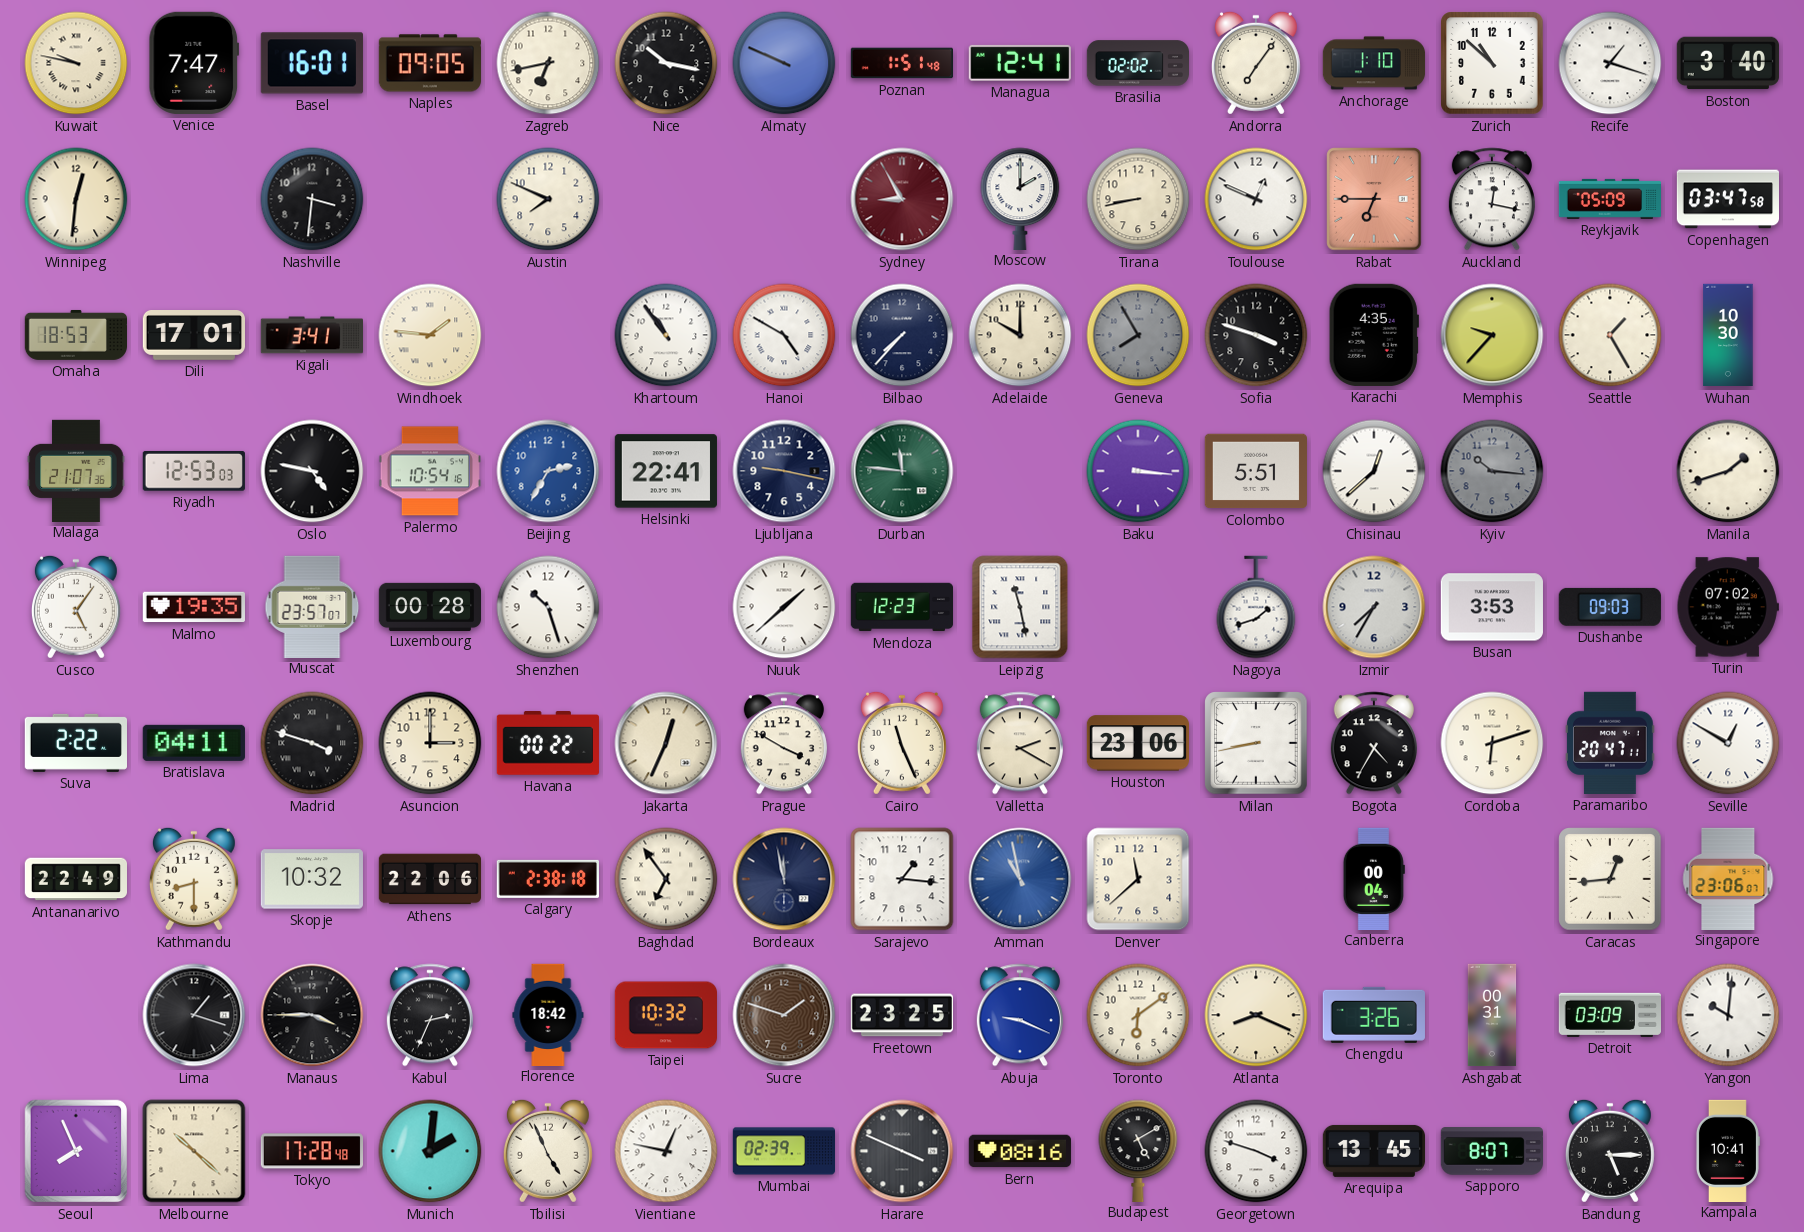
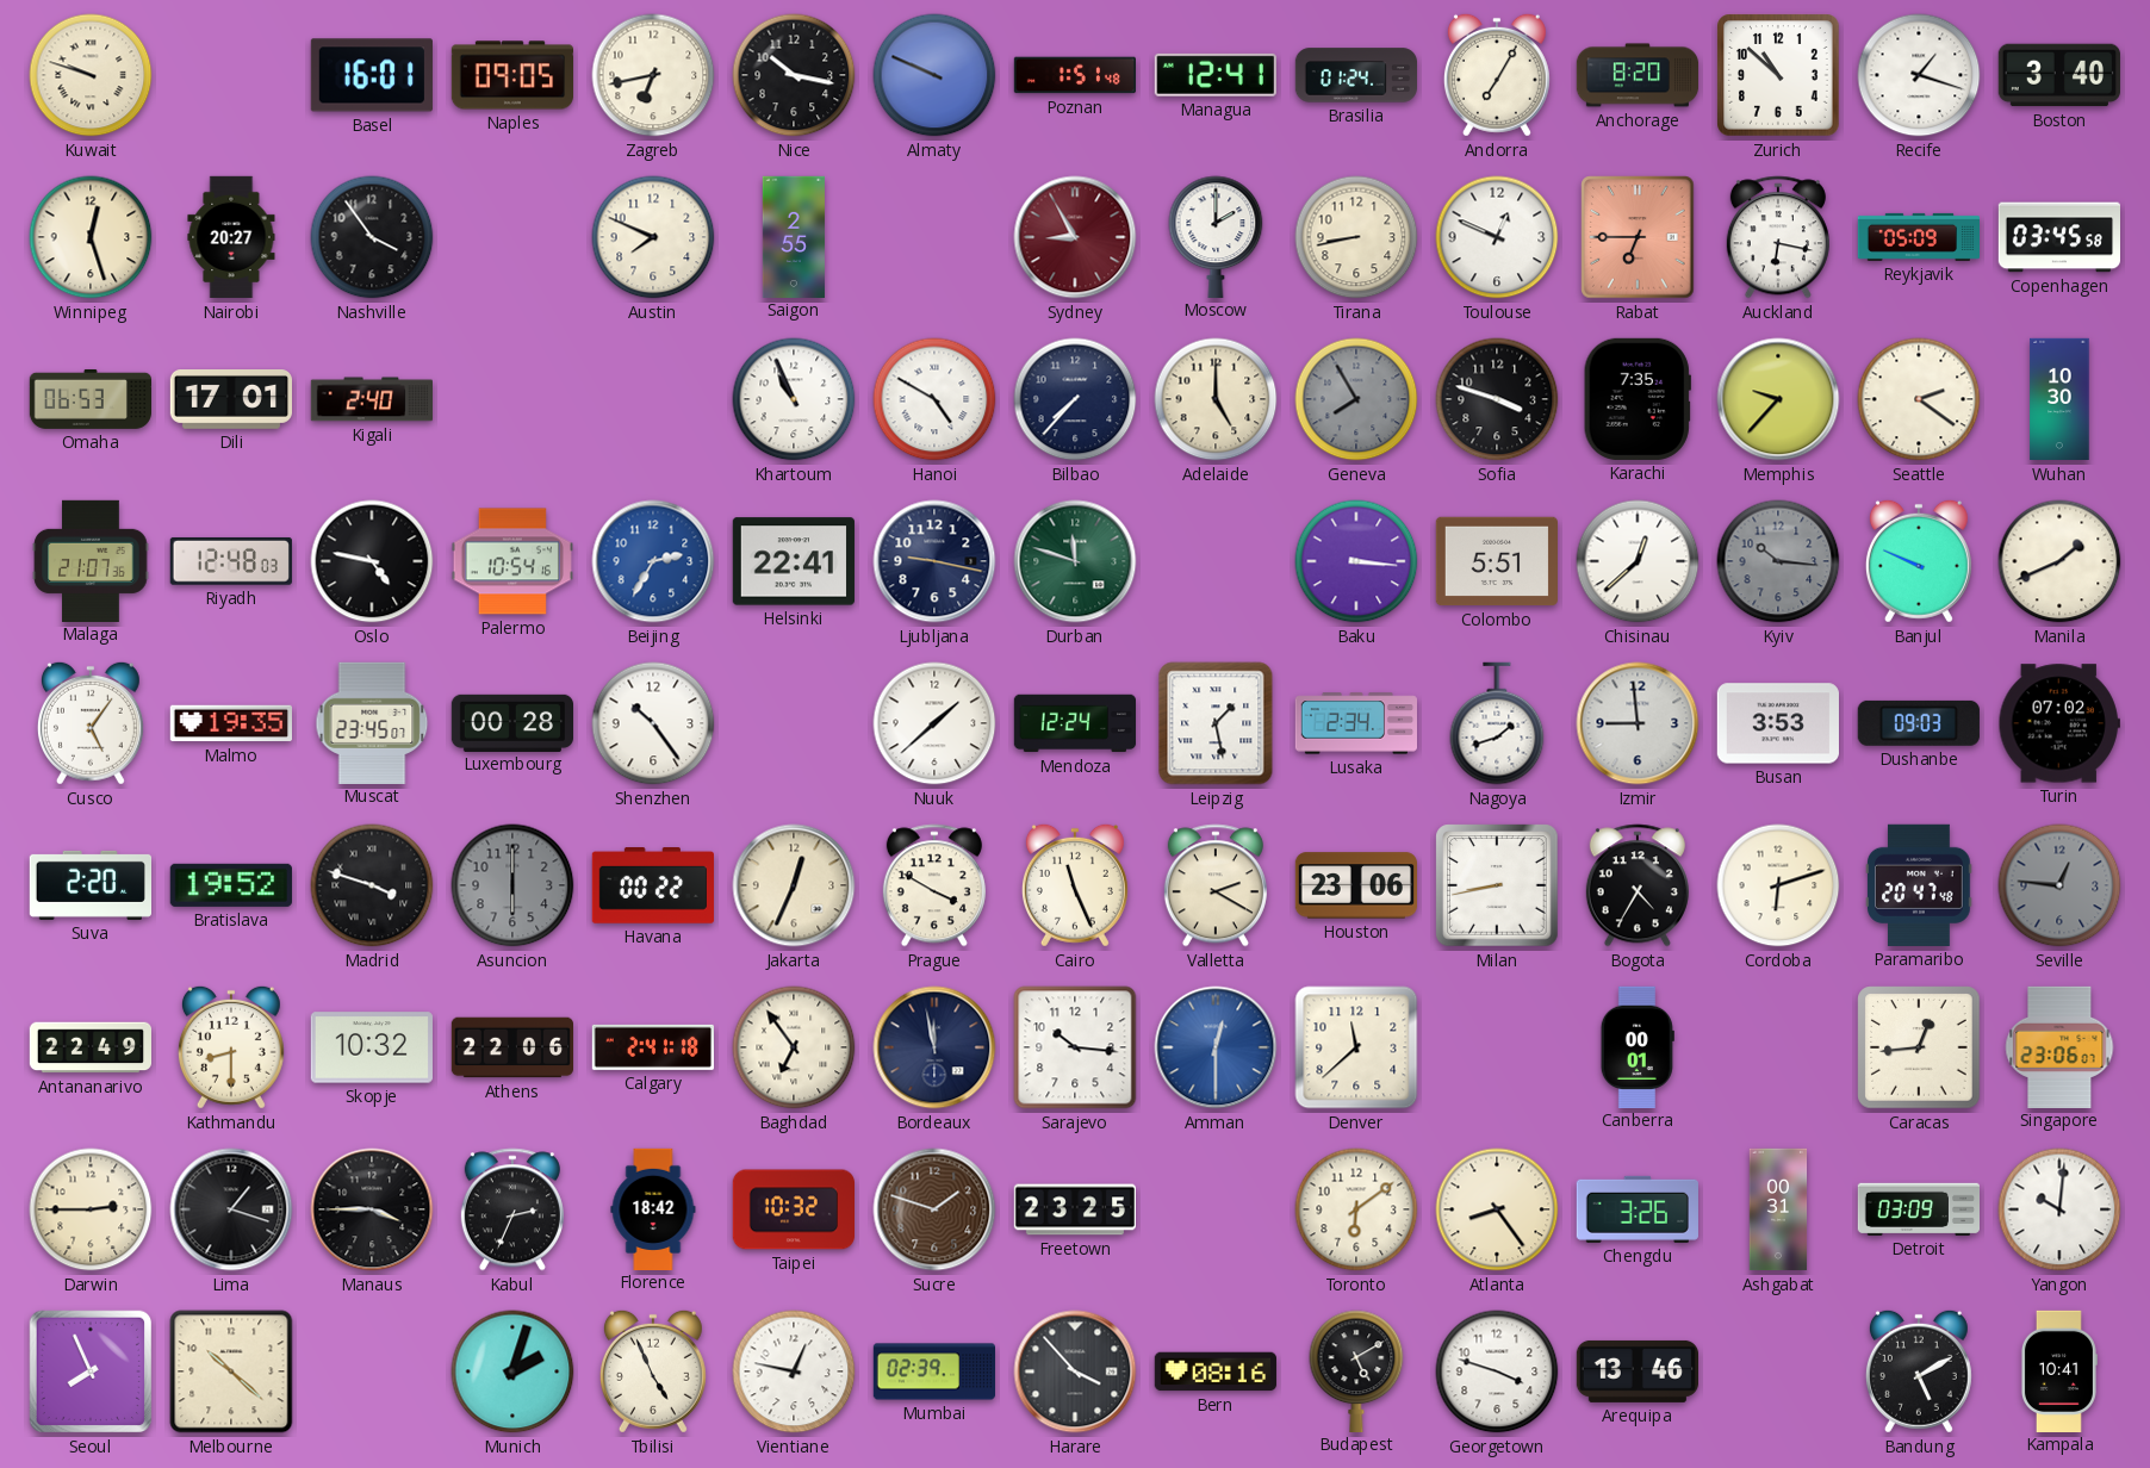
Kuwait: 9:47 -> 9:48
Venice: 7:47 -> none
Brasilia: 02:02 -> 01:24
Andorra: 7:06 -> 7:05
Anchorage: 1:10 -> 8:20
Winnipeg: 12:31 -> 12:27
Nairobi: none -> 20:27
Nashville: 3:31 -> 3:54
Saigon: none -> 2:55
Auckland: 12:17 -> 6:17
Copenhagen: 03:47 -> 03:45
Omaha: 18:53 -> 06:53
Kigali: 3:41 -> 2:40
Windhoek: 1:46 -> none
Khartoum: 10:54 -> 10:56
Adelaide: 10:00 -> 5:00
Karachi: 4:35 -> 7:35
Seattle: 1:25 -> 2:21
Riyadh: 12:53 -> 12:48
Durban: 11:46 -> 11:48
Banjul: none -> 9:49
Manila: 1:42 -> 1:41
Muscat: 23:57 -> 23:45
Shenzhen: 10:27 -> 10:24
Mendoza: 12:23 -> 12:24
Leipzig: 11:28 -> 1:28
Lusaka: none -> 2:34
Izmir: 7:35 -> 8:59
Suva: 2:22 -> 2:20
Bratislava: 04:11 -> 19:52
Asuncion: 3:00 -> 6:00
Asuncion dial: cream -> grey
Paramaribo: 20:47:11 -> 20:47:48
Seville: 12:50 -> 12:46
Seville dial: white -> grey
Calgary: 2:38 -> 2:41
Sarajevo: 1:16 -> 10:16
Amman: 10:58 -> 12:30
Canberra: 00:04 -> 00:01
Darwin: none -> 2:45
Abuja: 9:19 -> none
Atlanta: 8:19 -> 8:24
Tokyo: 17:28 -> none
Munich: 2:01 -> 2:03
Harare: 3:49 -> 3:53
Arequipa: 13:45 -> 13:46
Sapporo: 8:07 -> none
Bandung: 5:15 -> 5:10
